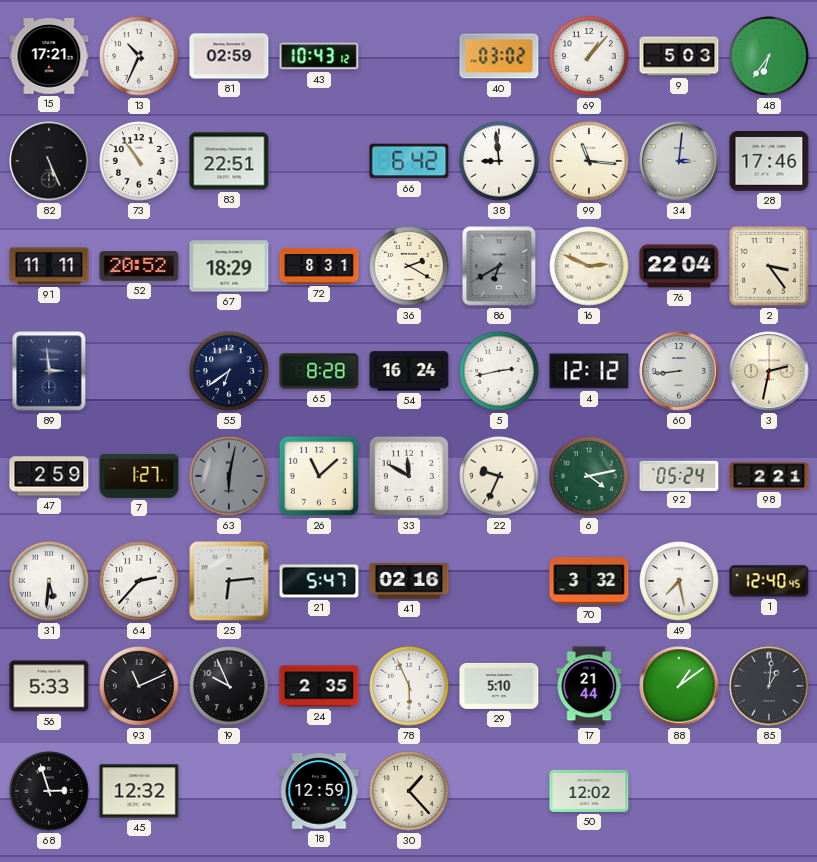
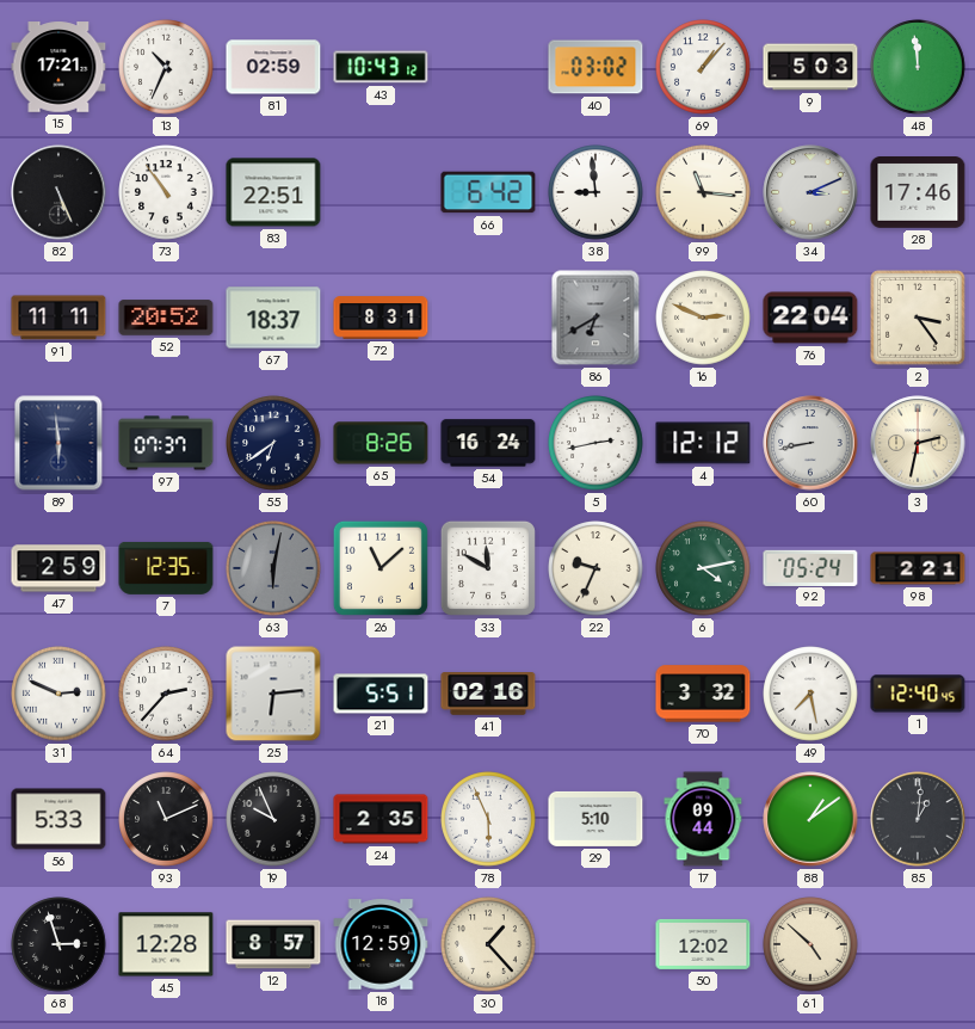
48: 6:36 -> 11:59
34: 3:01 -> 3:11
67: 18:29 -> 18:37
36: 2:20 -> none
89: 2:59 -> 5:59
97: none -> 07:37
65: 8:28 -> 8:26
60: 8:44 -> 8:43
7: 1:27 -> 12:35
31: 5:31 -> 2:49
21: 5:47 -> 5:51
17: 21:44 -> 09:44
45: 12:32 -> 12:28
12: none -> 8:57
61: none -> 4:52
